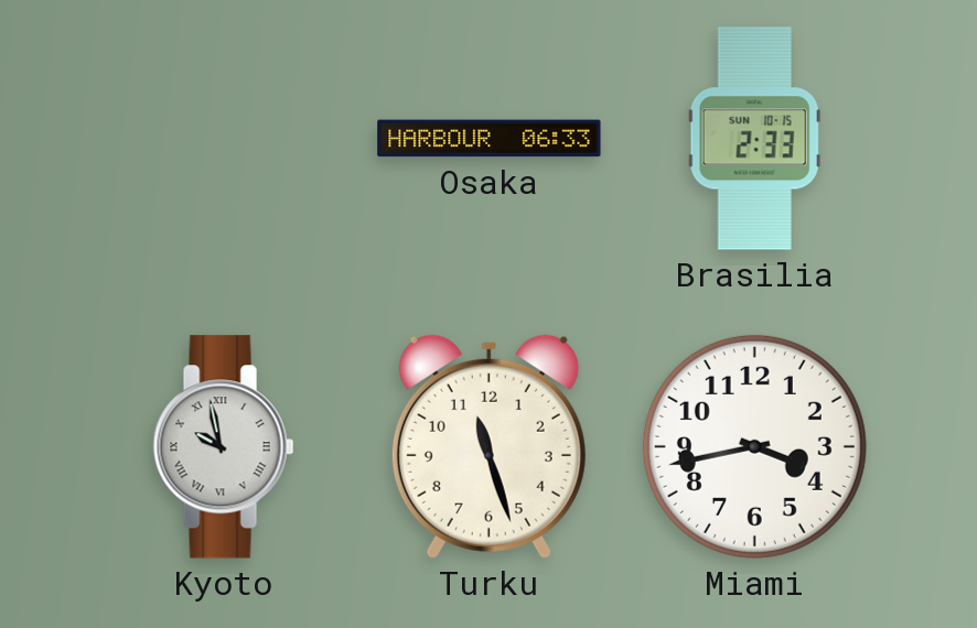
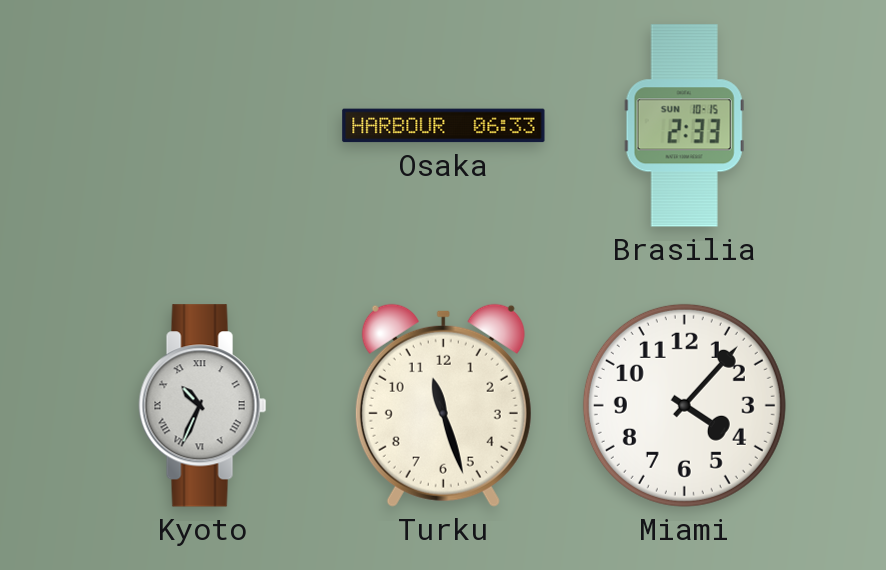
Kyoto: 9:58 -> 10:34
Miami: 3:43 -> 4:07
